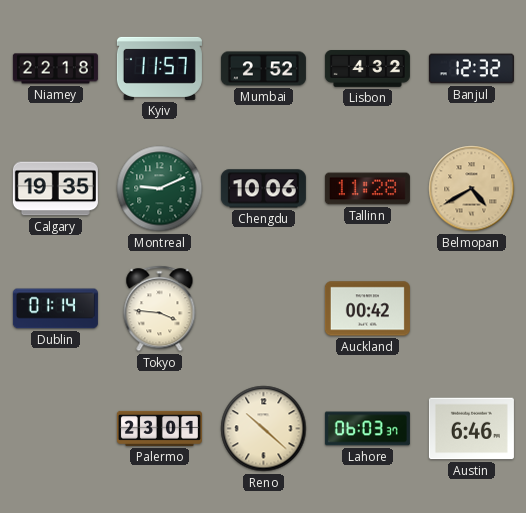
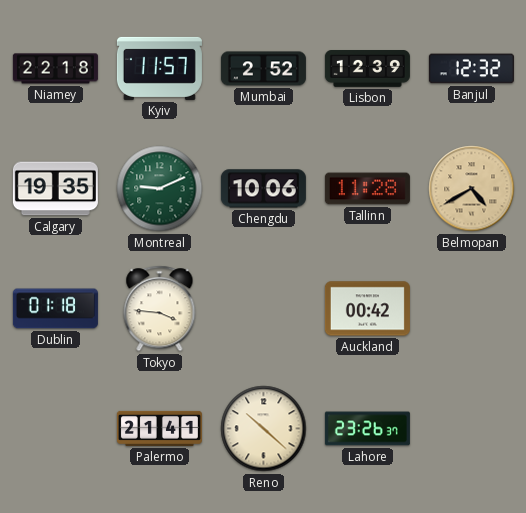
Lisbon: 4:32 -> 12:39
Dublin: 01:14 -> 01:18
Palermo: 23:01 -> 21:41
Lahore: 06:03 -> 23:26
Austin: 6:46 -> none
